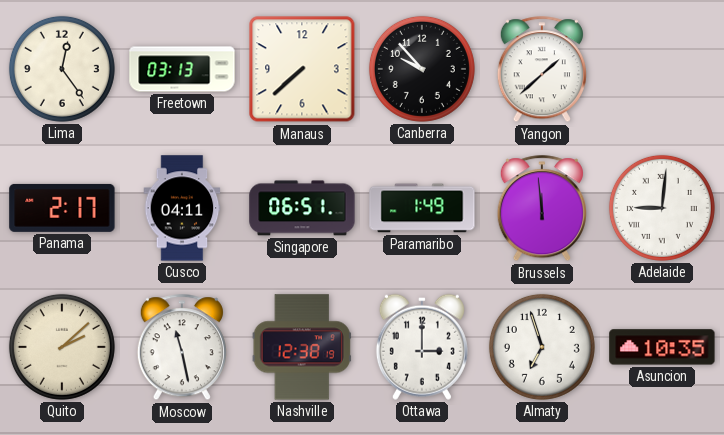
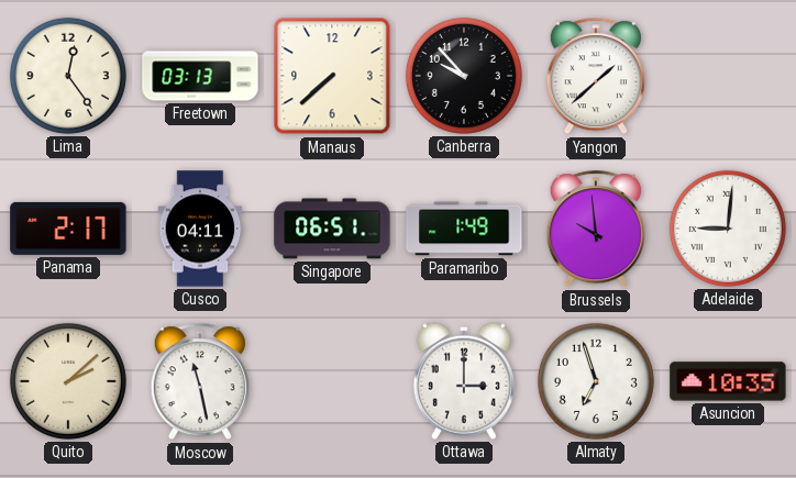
Brussels: 11:59 -> 9:59
Nashville: 12:38 -> none
